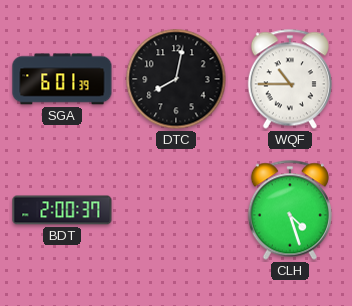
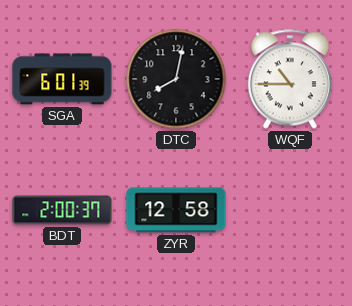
ZYR: none -> 12:58
CLH: 4:27 -> none
